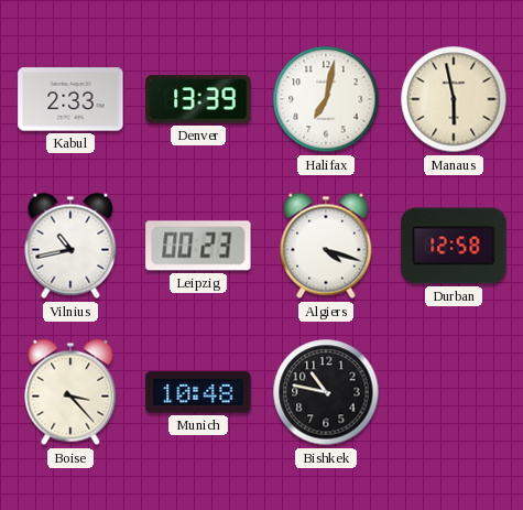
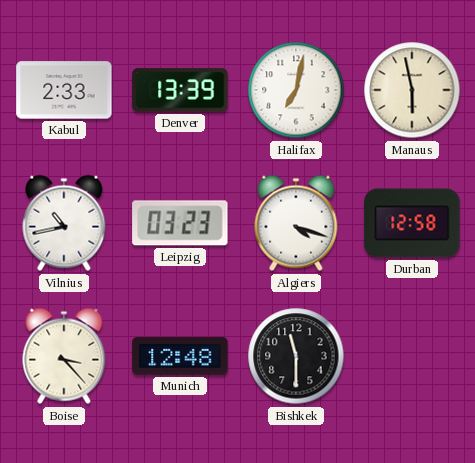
Leipzig: 00:23 -> 03:23
Munich: 10:48 -> 12:48
Bishkek: 10:47 -> 11:30
